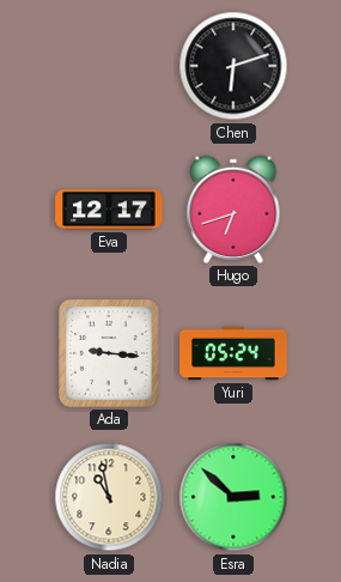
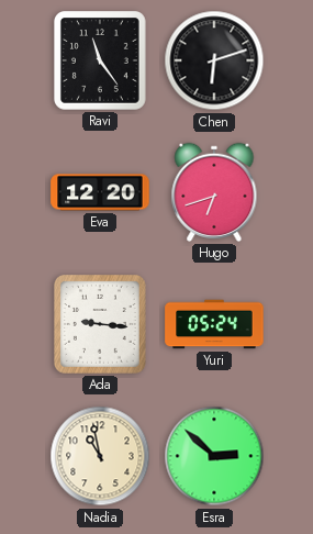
Ravi: none -> 11:24
Eva: 12:17 -> 12:20
